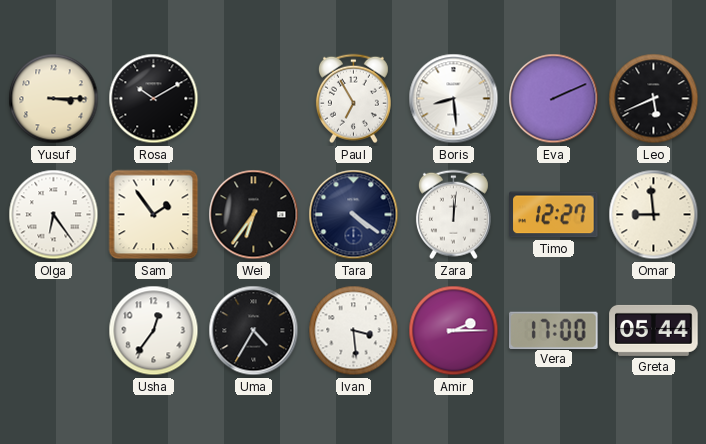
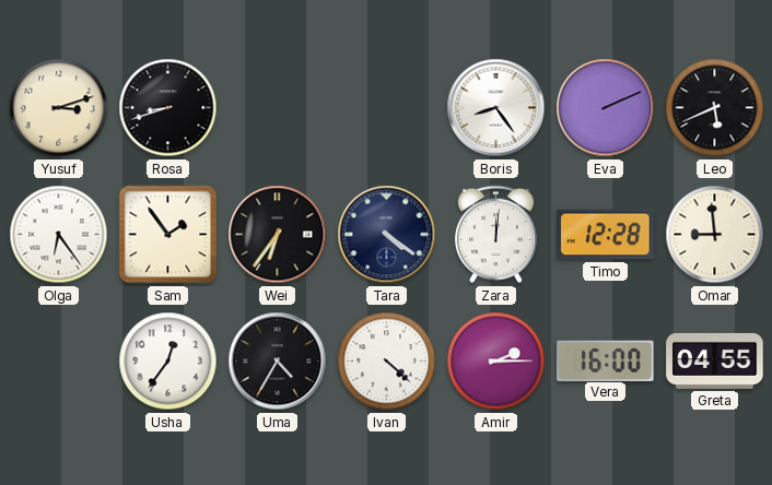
Yusuf: 3:15 -> 3:12
Rosa: 10:10 -> 8:42
Paul: 6:55 -> none
Boris: 8:29 -> 8:24
Timo: 12:27 -> 12:28
Ivan: 3:29 -> 4:22
Vera: 17:00 -> 16:00
Greta: 05:44 -> 04:55
